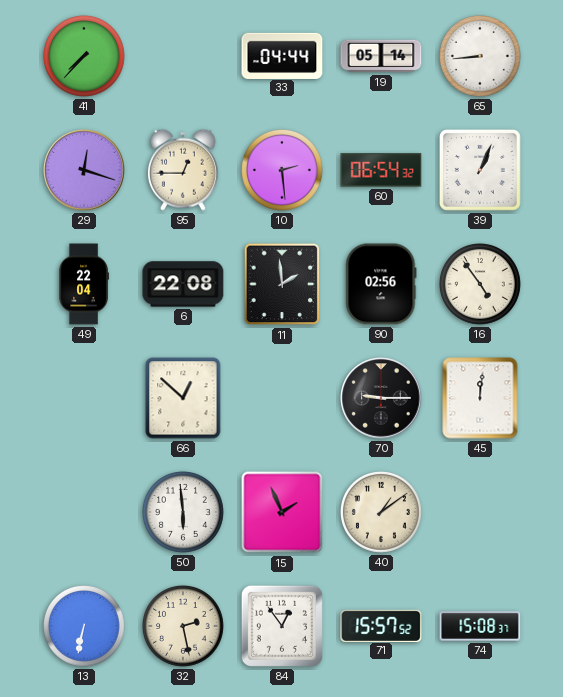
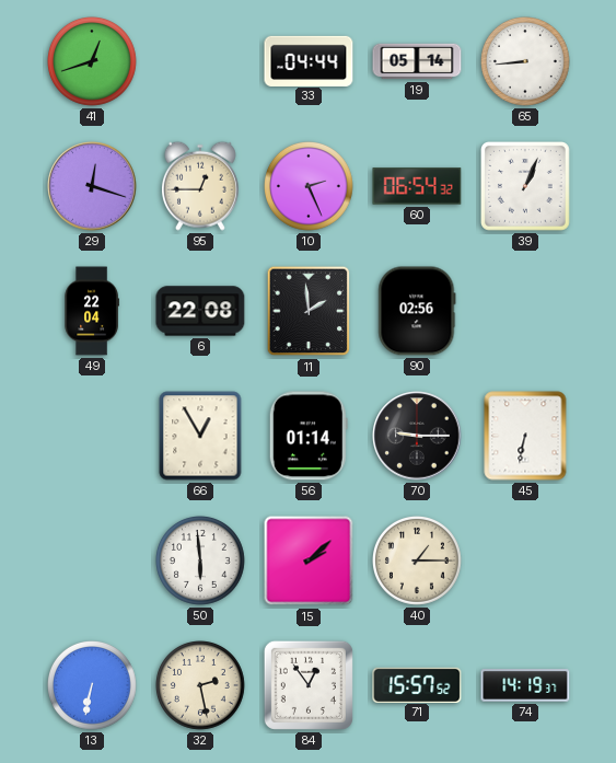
41: 7:37 -> 12:42
10: 2:29 -> 2:26
16: 4:54 -> none
66: 12:52 -> 12:55
56: none -> 01:14
45: 12:01 -> 6:32
15: 1:56 -> 2:08
40: 1:09 -> 1:15
74: 15:08 -> 14:19
